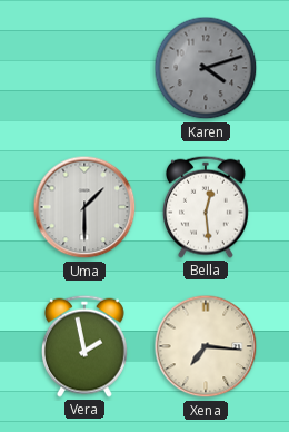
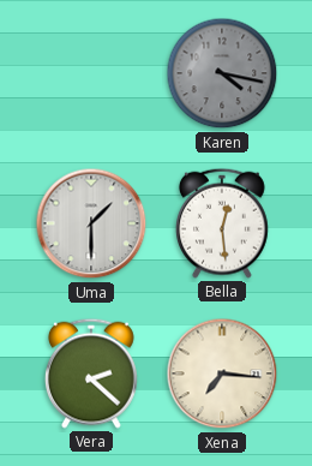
Karen: 4:12 -> 4:17
Vera: 1:58 -> 2:22
